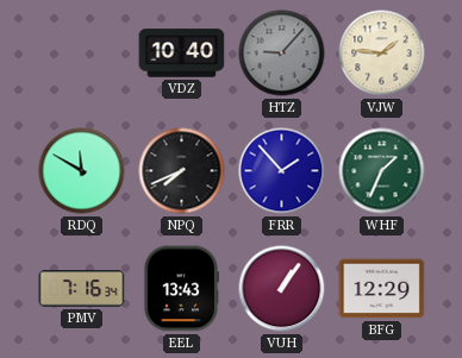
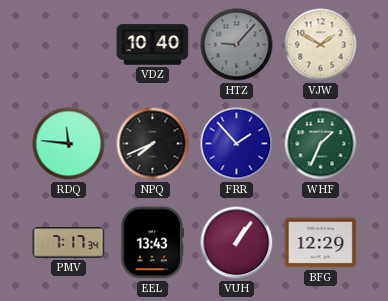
VJW: 1:46 -> 1:50
RDQ: 11:50 -> 11:46
PMV: 7:16 -> 7:17
